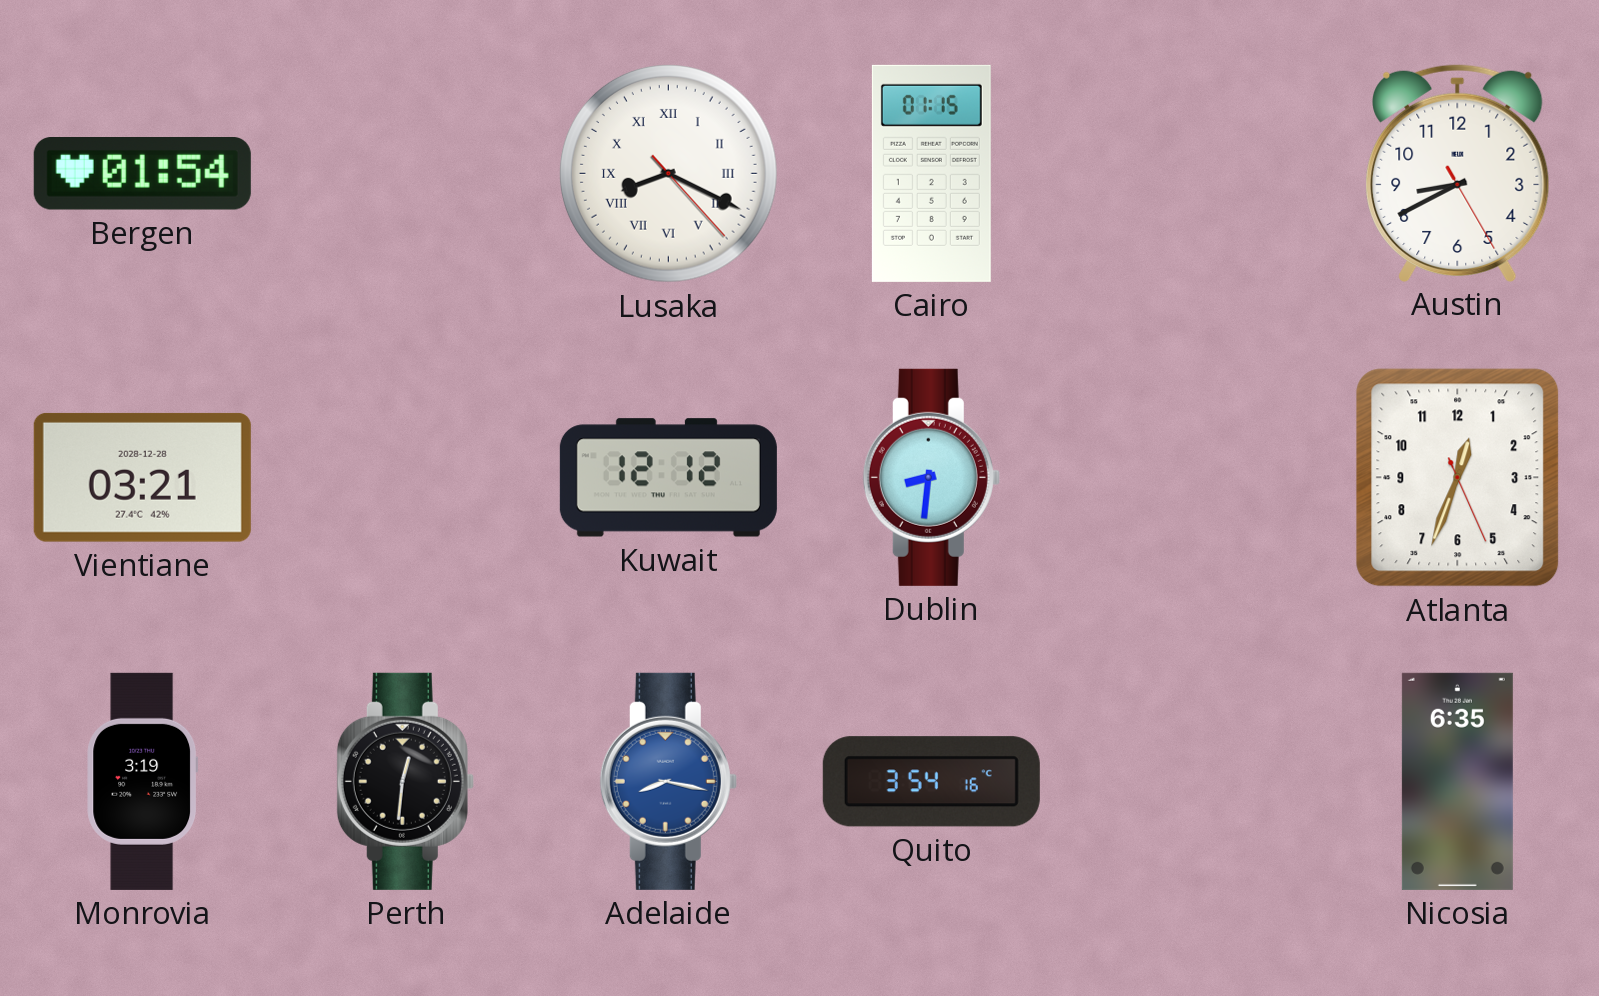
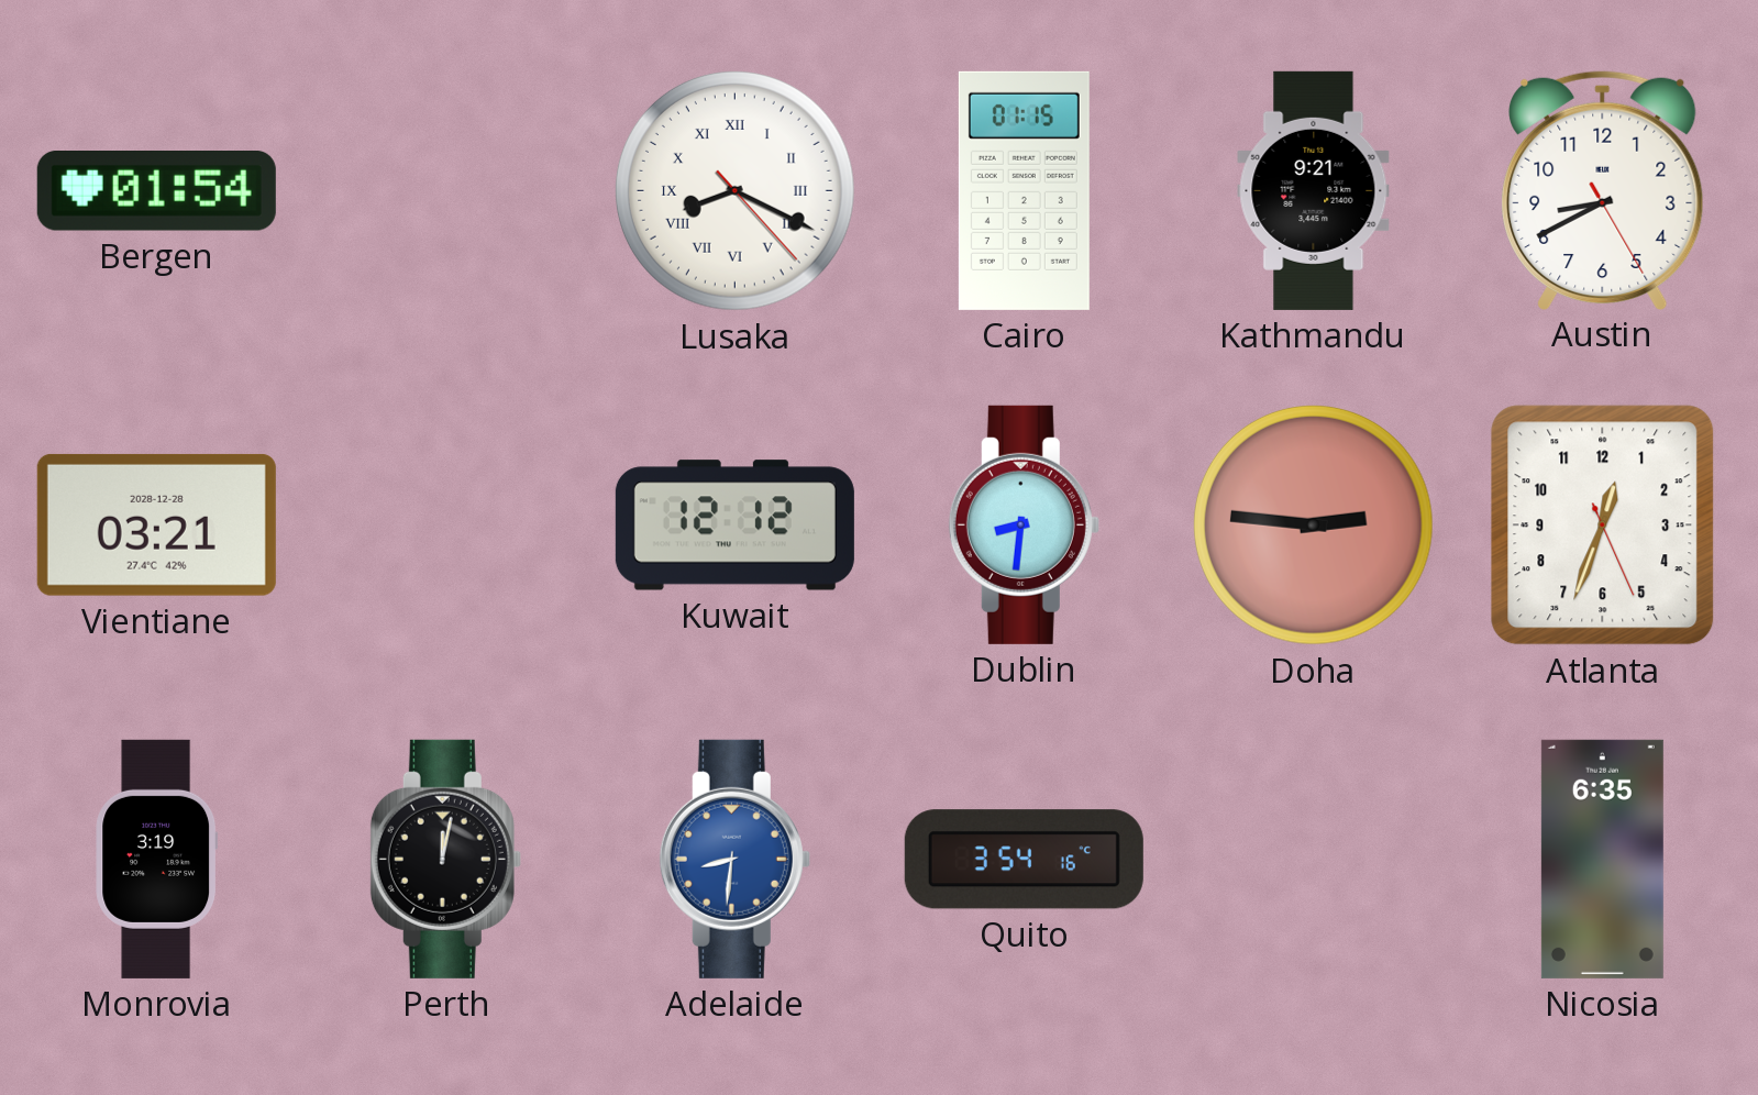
Kathmandu: none -> 9:21
Doha: none -> 2:46
Perth: 12:31 -> 12:02
Adelaide: 8:17 -> 8:31
